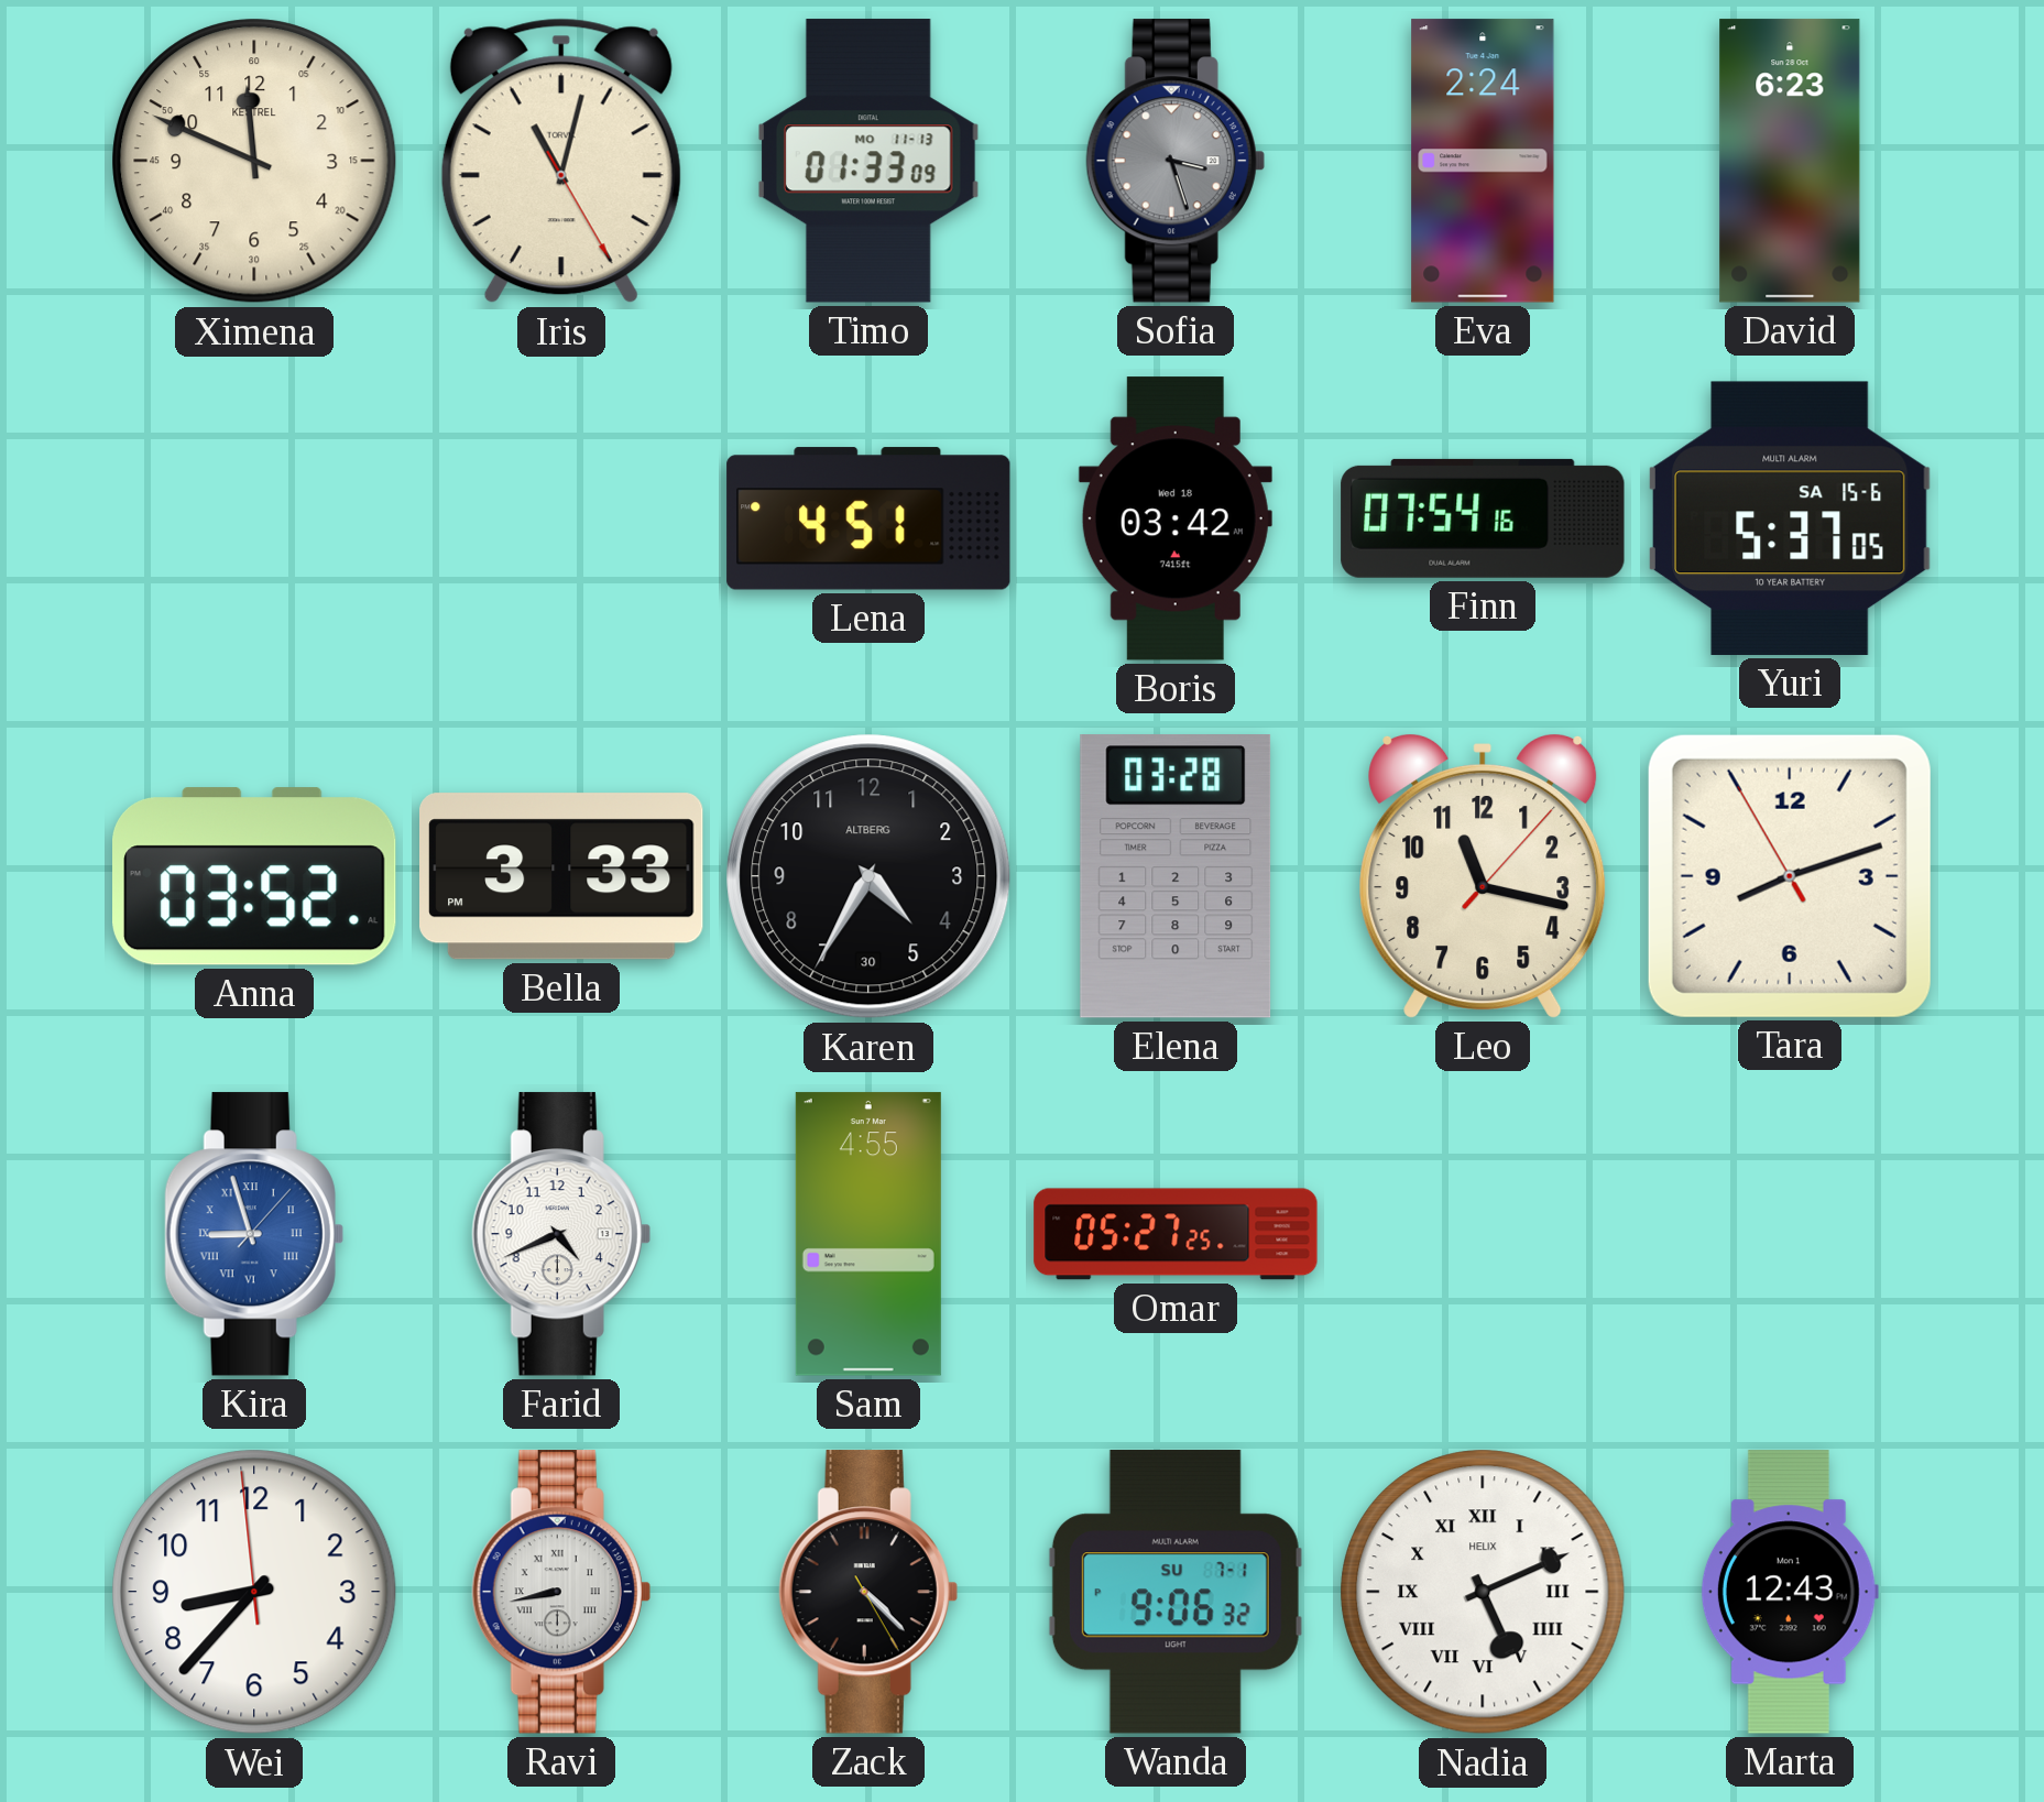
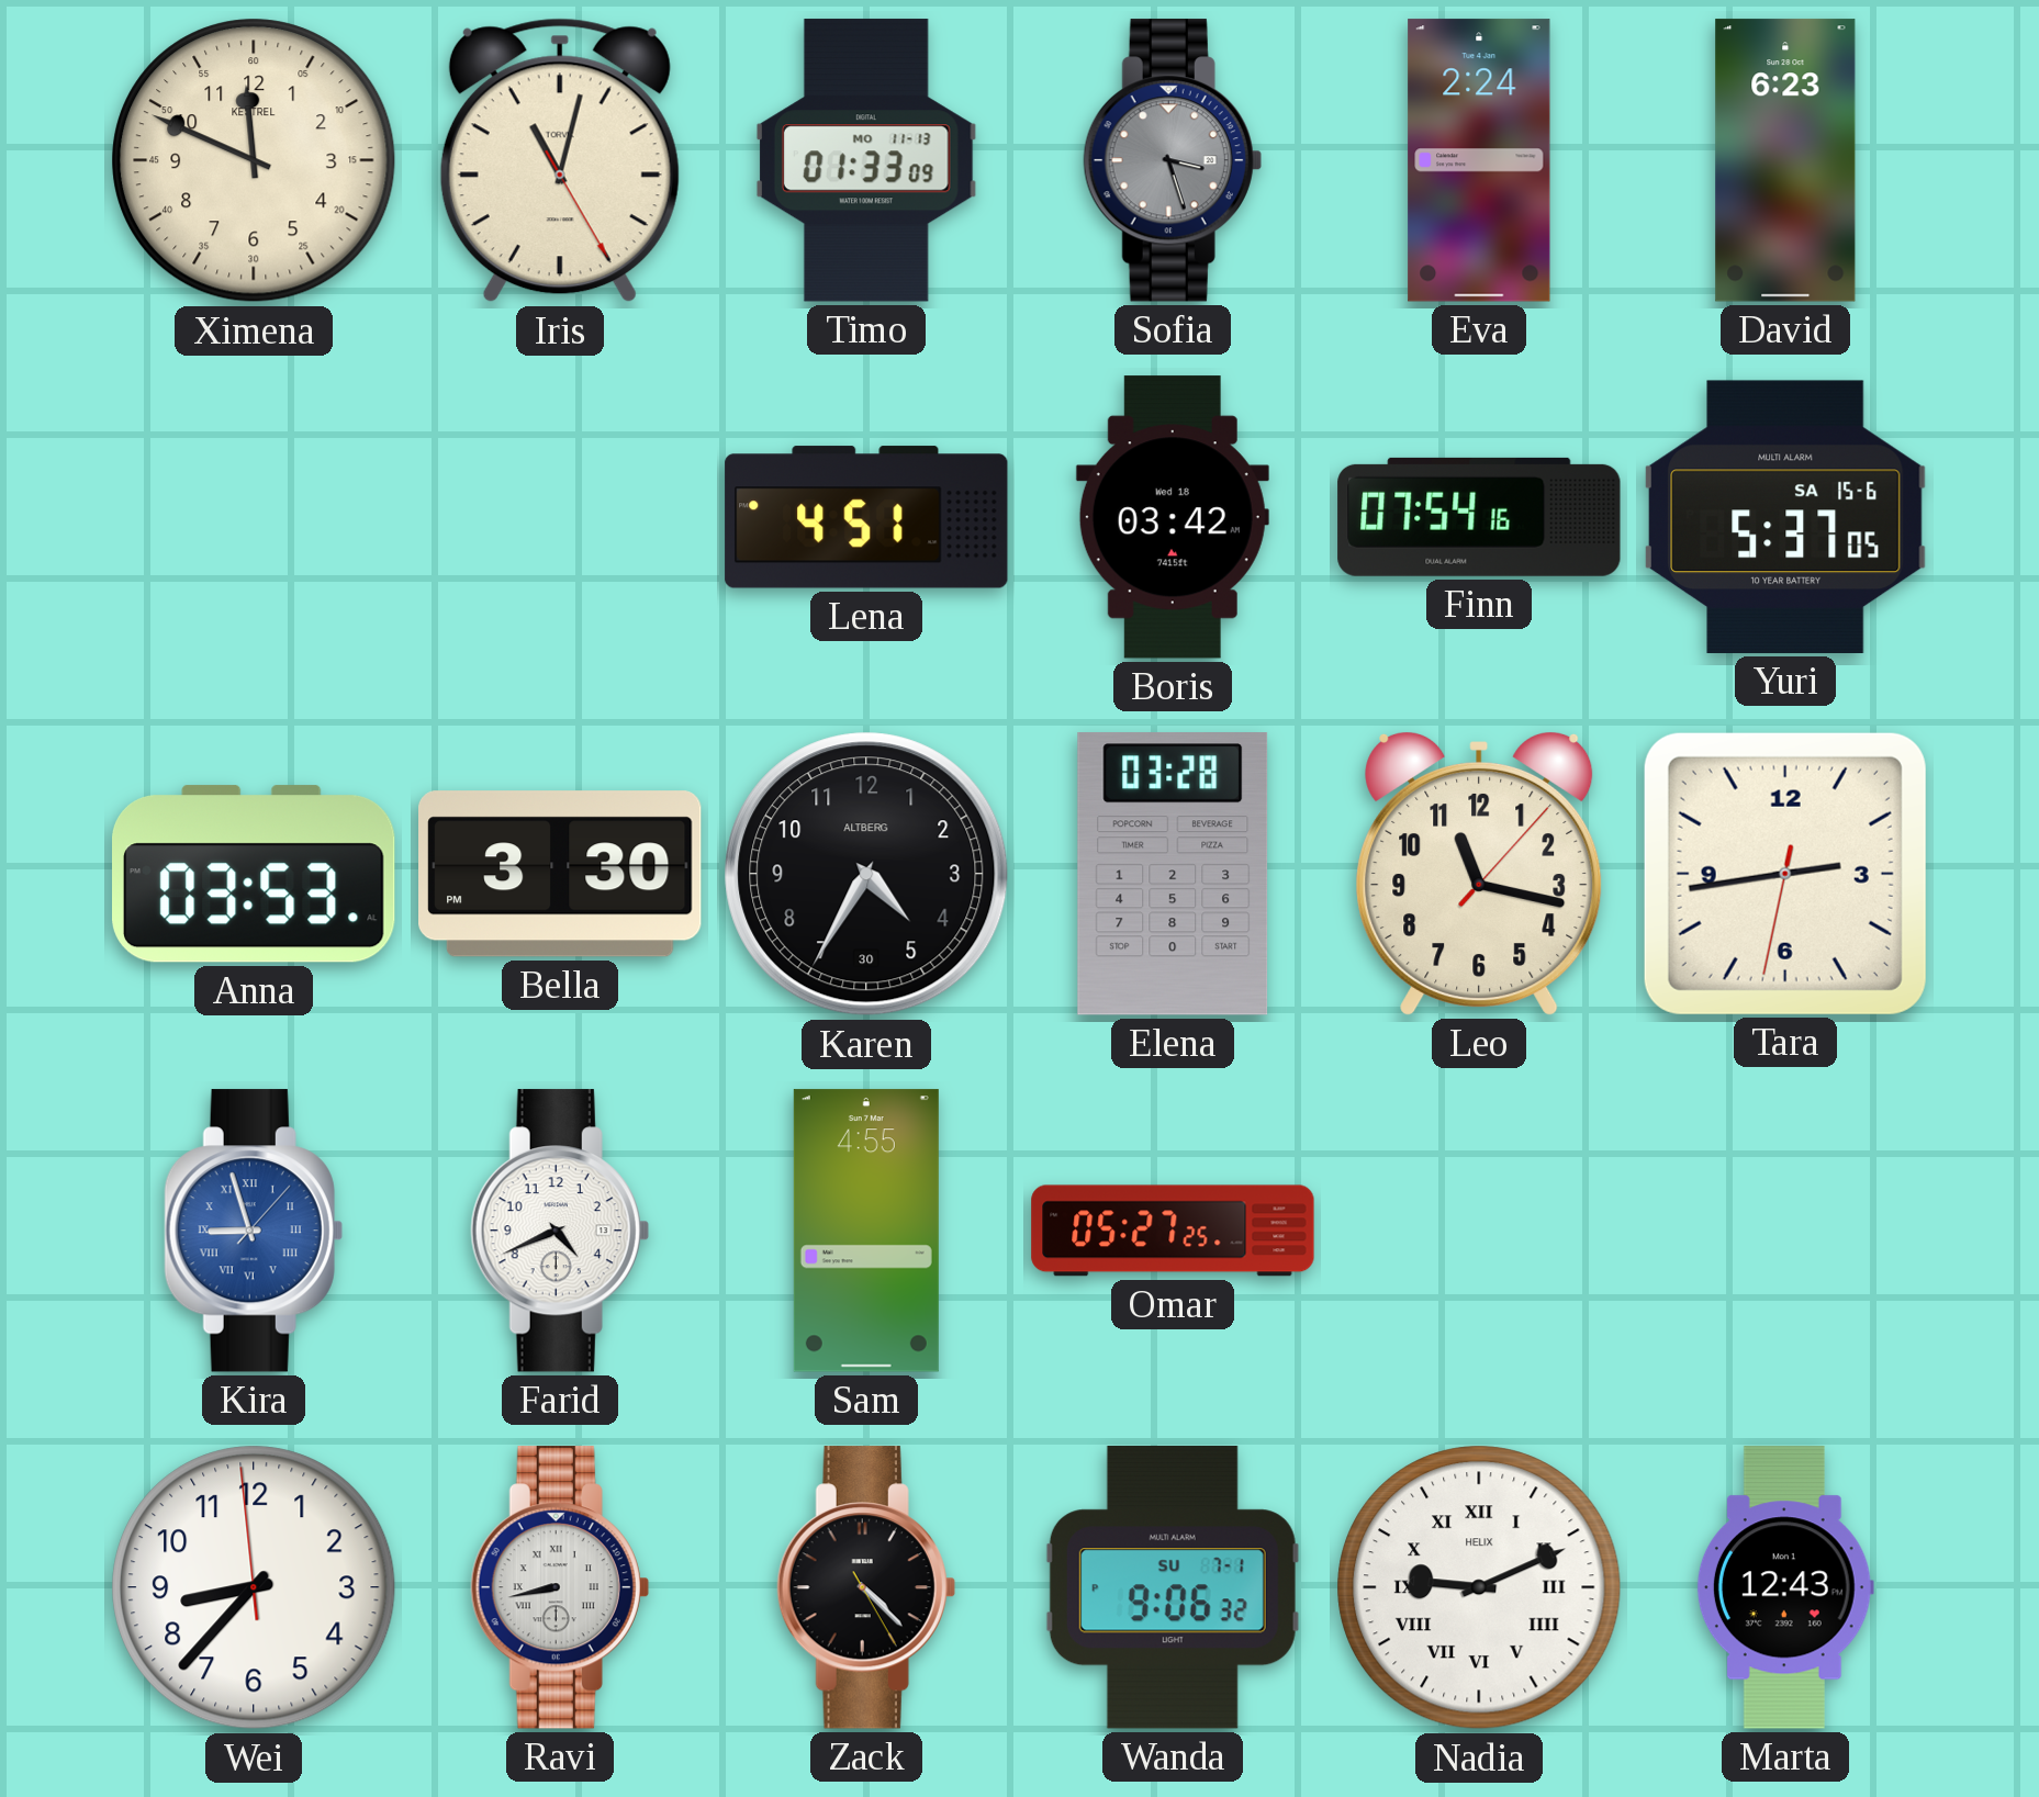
Anna: 03:52 -> 03:53
Bella: 3:33 -> 3:30
Tara: 8:11 -> 2:43
Nadia: 5:11 -> 9:11
